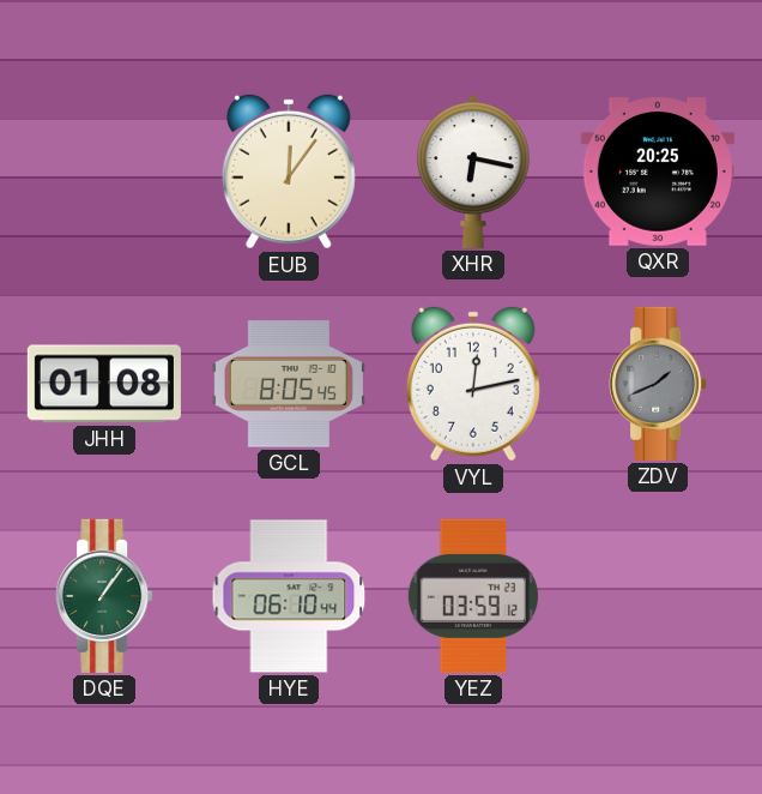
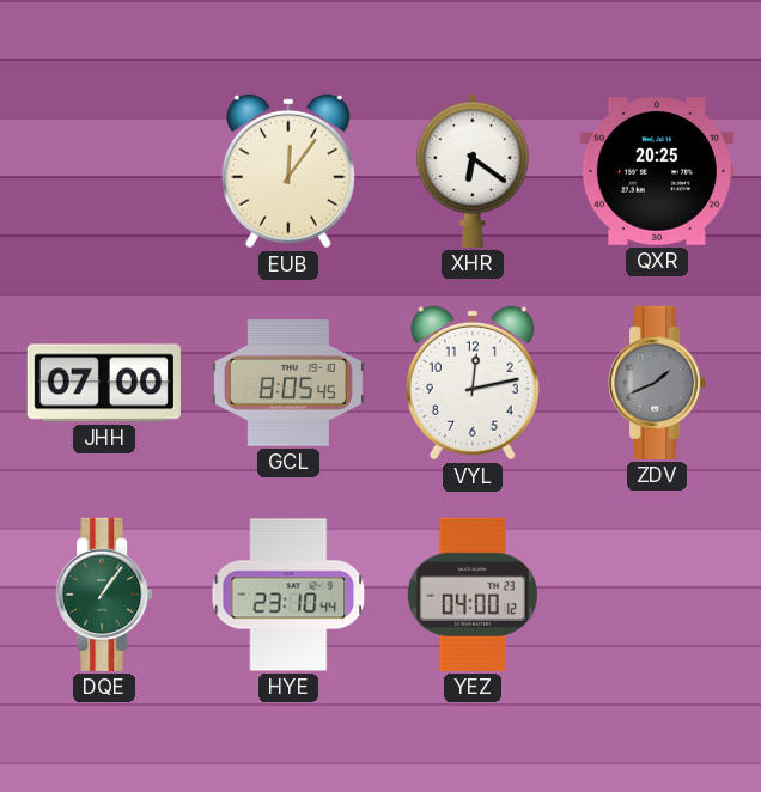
XHR: 6:17 -> 6:21
JHH: 01:08 -> 07:00
HYE: 06:10 -> 23:10
YEZ: 03:59 -> 04:00
